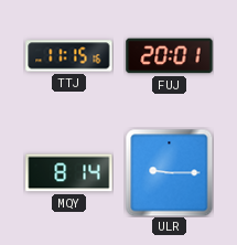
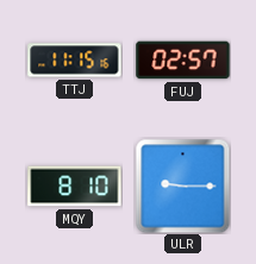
FUJ: 20:01 -> 02:57
MQY: 8:14 -> 8:10
